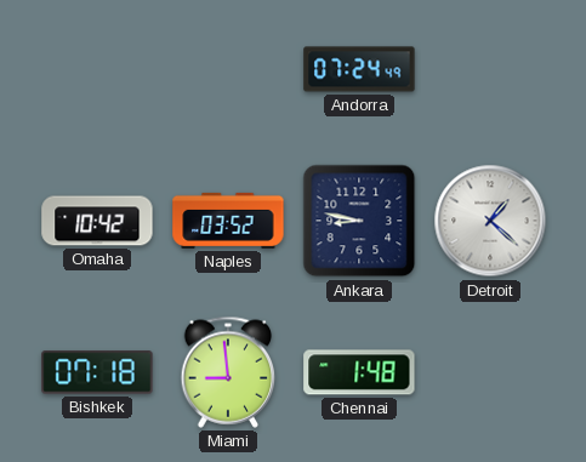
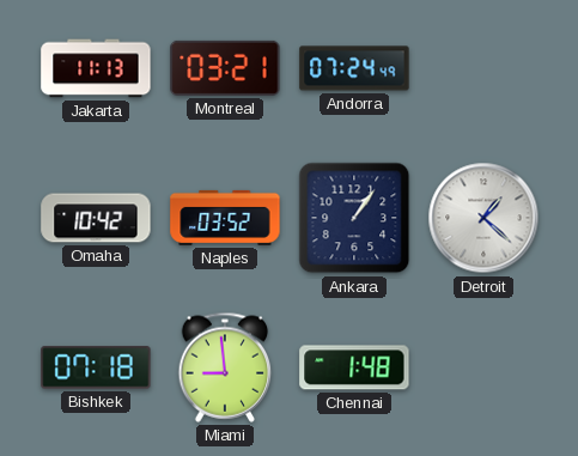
Jakarta: none -> 11:13
Montreal: none -> 03:21
Ankara: 8:47 -> 1:06
